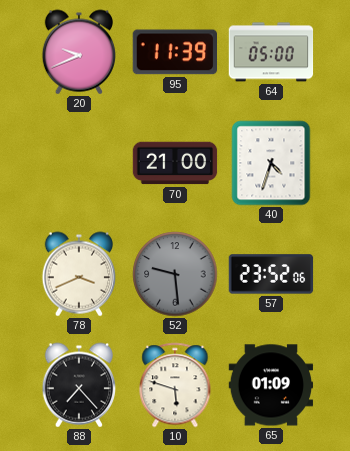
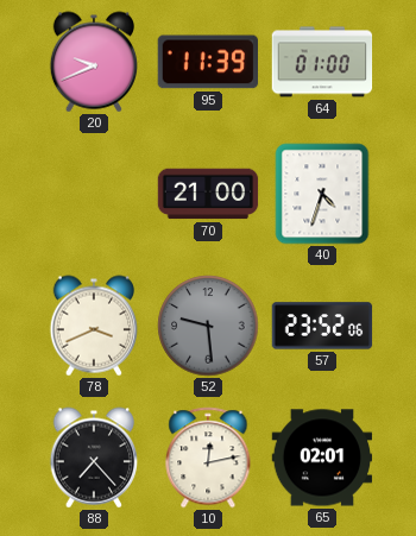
64: 05:00 -> 01:00
10: 5:48 -> 12:13
65: 01:09 -> 02:01
